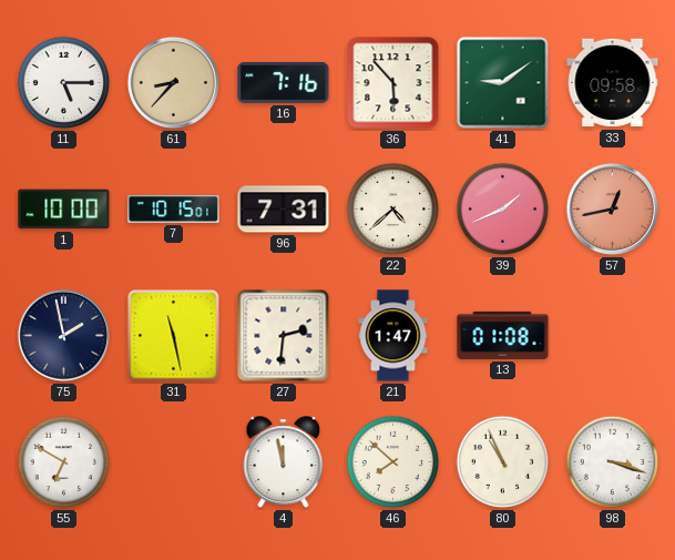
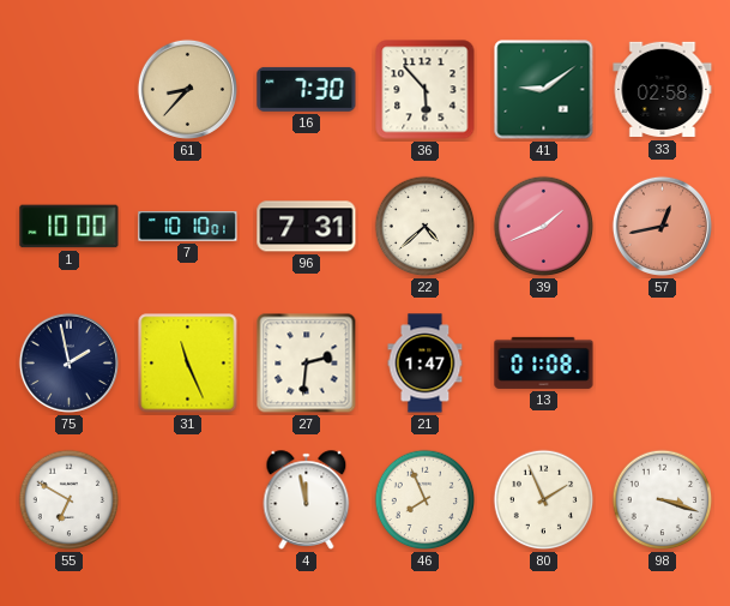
11: 5:15 -> none
16: 7:16 -> 7:30
33: 09:58 -> 02:58
7: 10:15 -> 10:10
31: 11:28 -> 11:26
46: 7:52 -> 7:56
80: 10:56 -> 1:56
